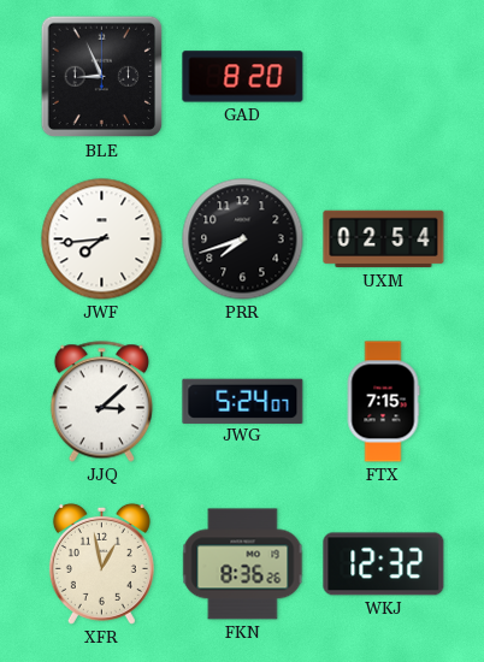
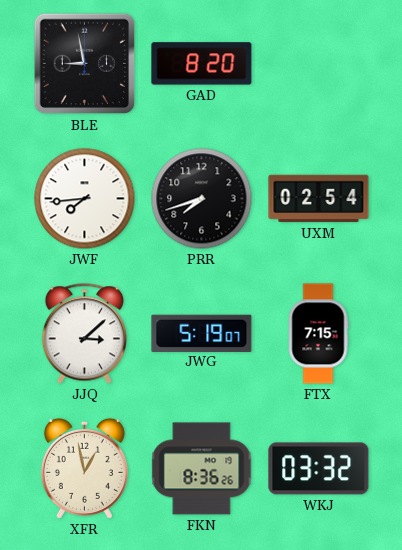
BLE: 8:56 -> 8:58
JWG: 5:24 -> 5:19
WKJ: 12:32 -> 03:32
